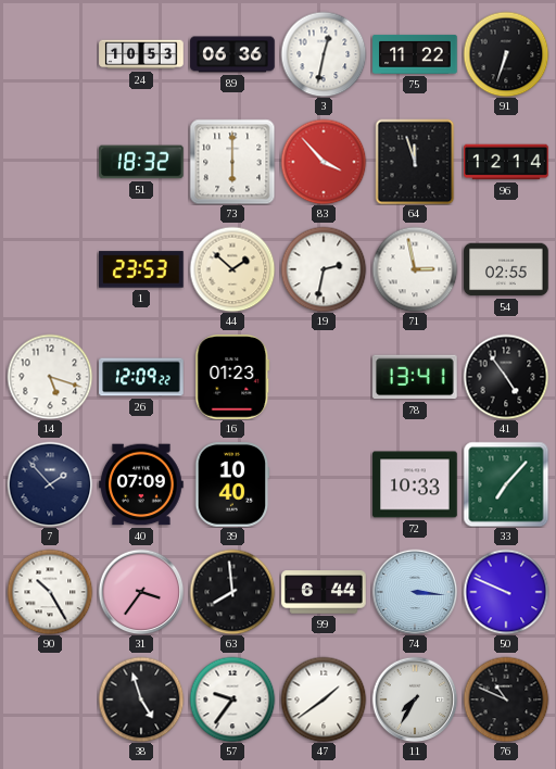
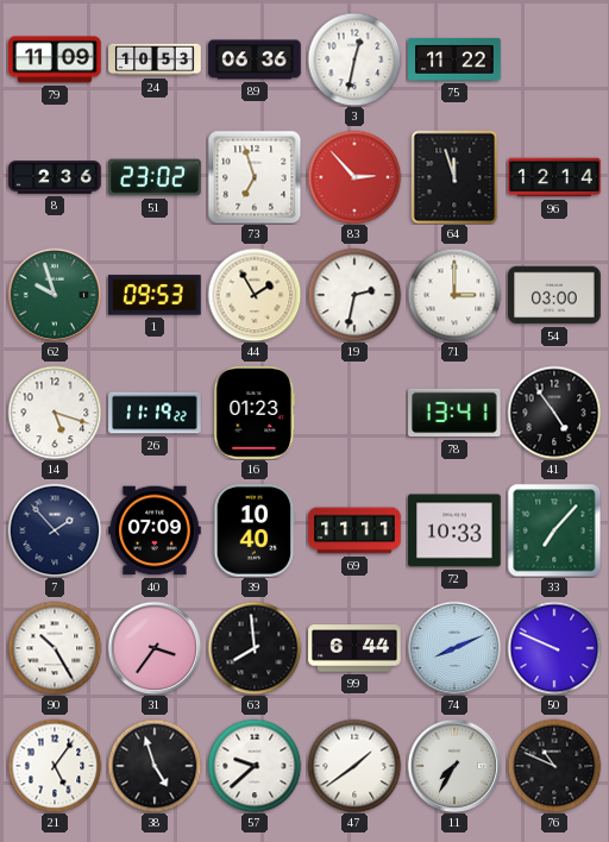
79: none -> 11:09
91: 6:33 -> none
8: none -> 2:36
51: 18:32 -> 23:02
73: 6:00 -> 6:57
83: 3:53 -> 2:53
62: none -> 9:57
1: 23:53 -> 09:53
44: 1:52 -> 1:55
71: 2:58 -> 3:00
54: 02:55 -> 03:00
26: 12:09 -> 11:19
69: none -> 11:11
74: 3:16 -> 8:11
21: none -> 5:06
57: 9:36 -> 9:38
